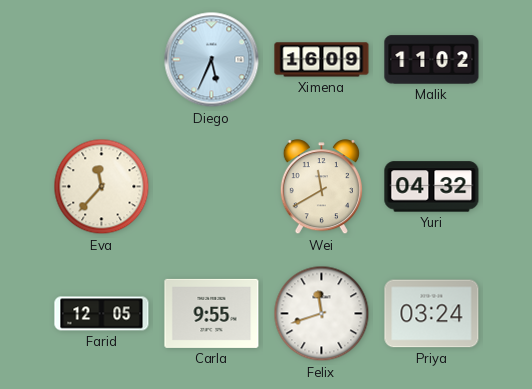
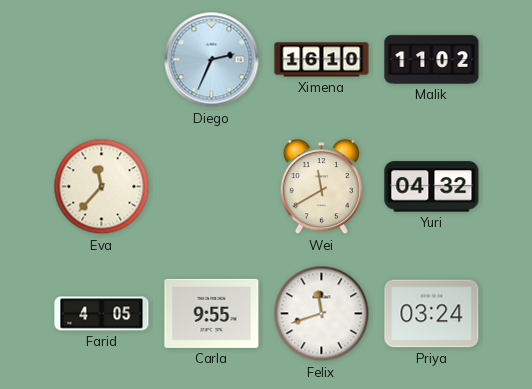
Diego: 5:34 -> 2:34
Ximena: 16:09 -> 16:10
Farid: 12:05 -> 4:05
